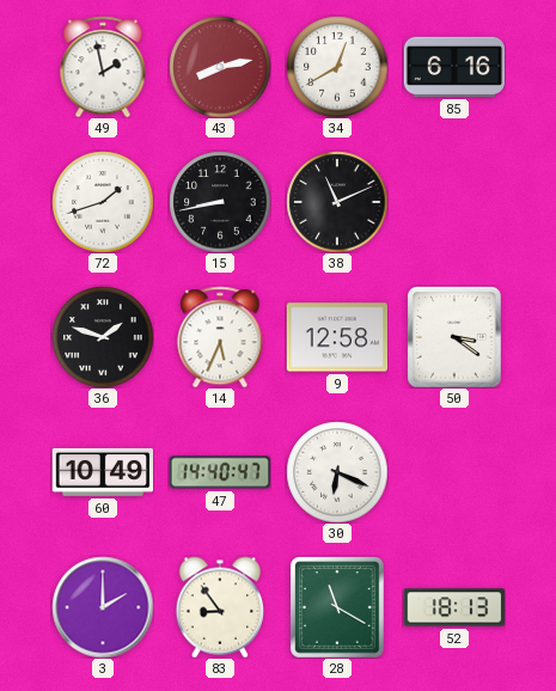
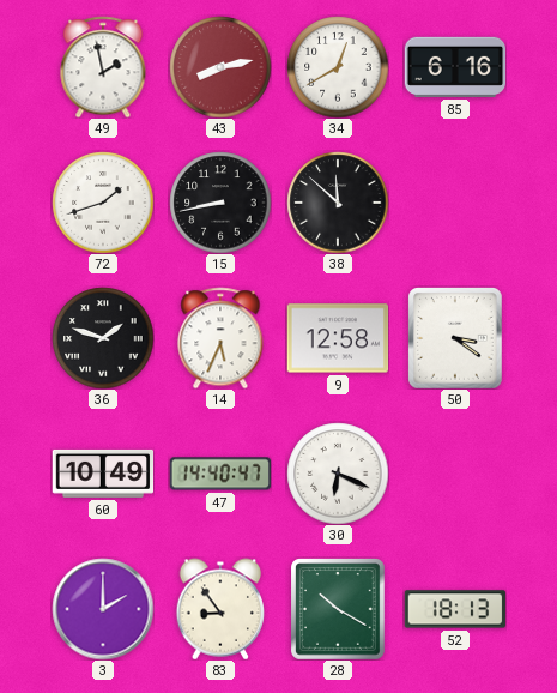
38: 11:11 -> 11:52
28: 11:20 -> 10:20
